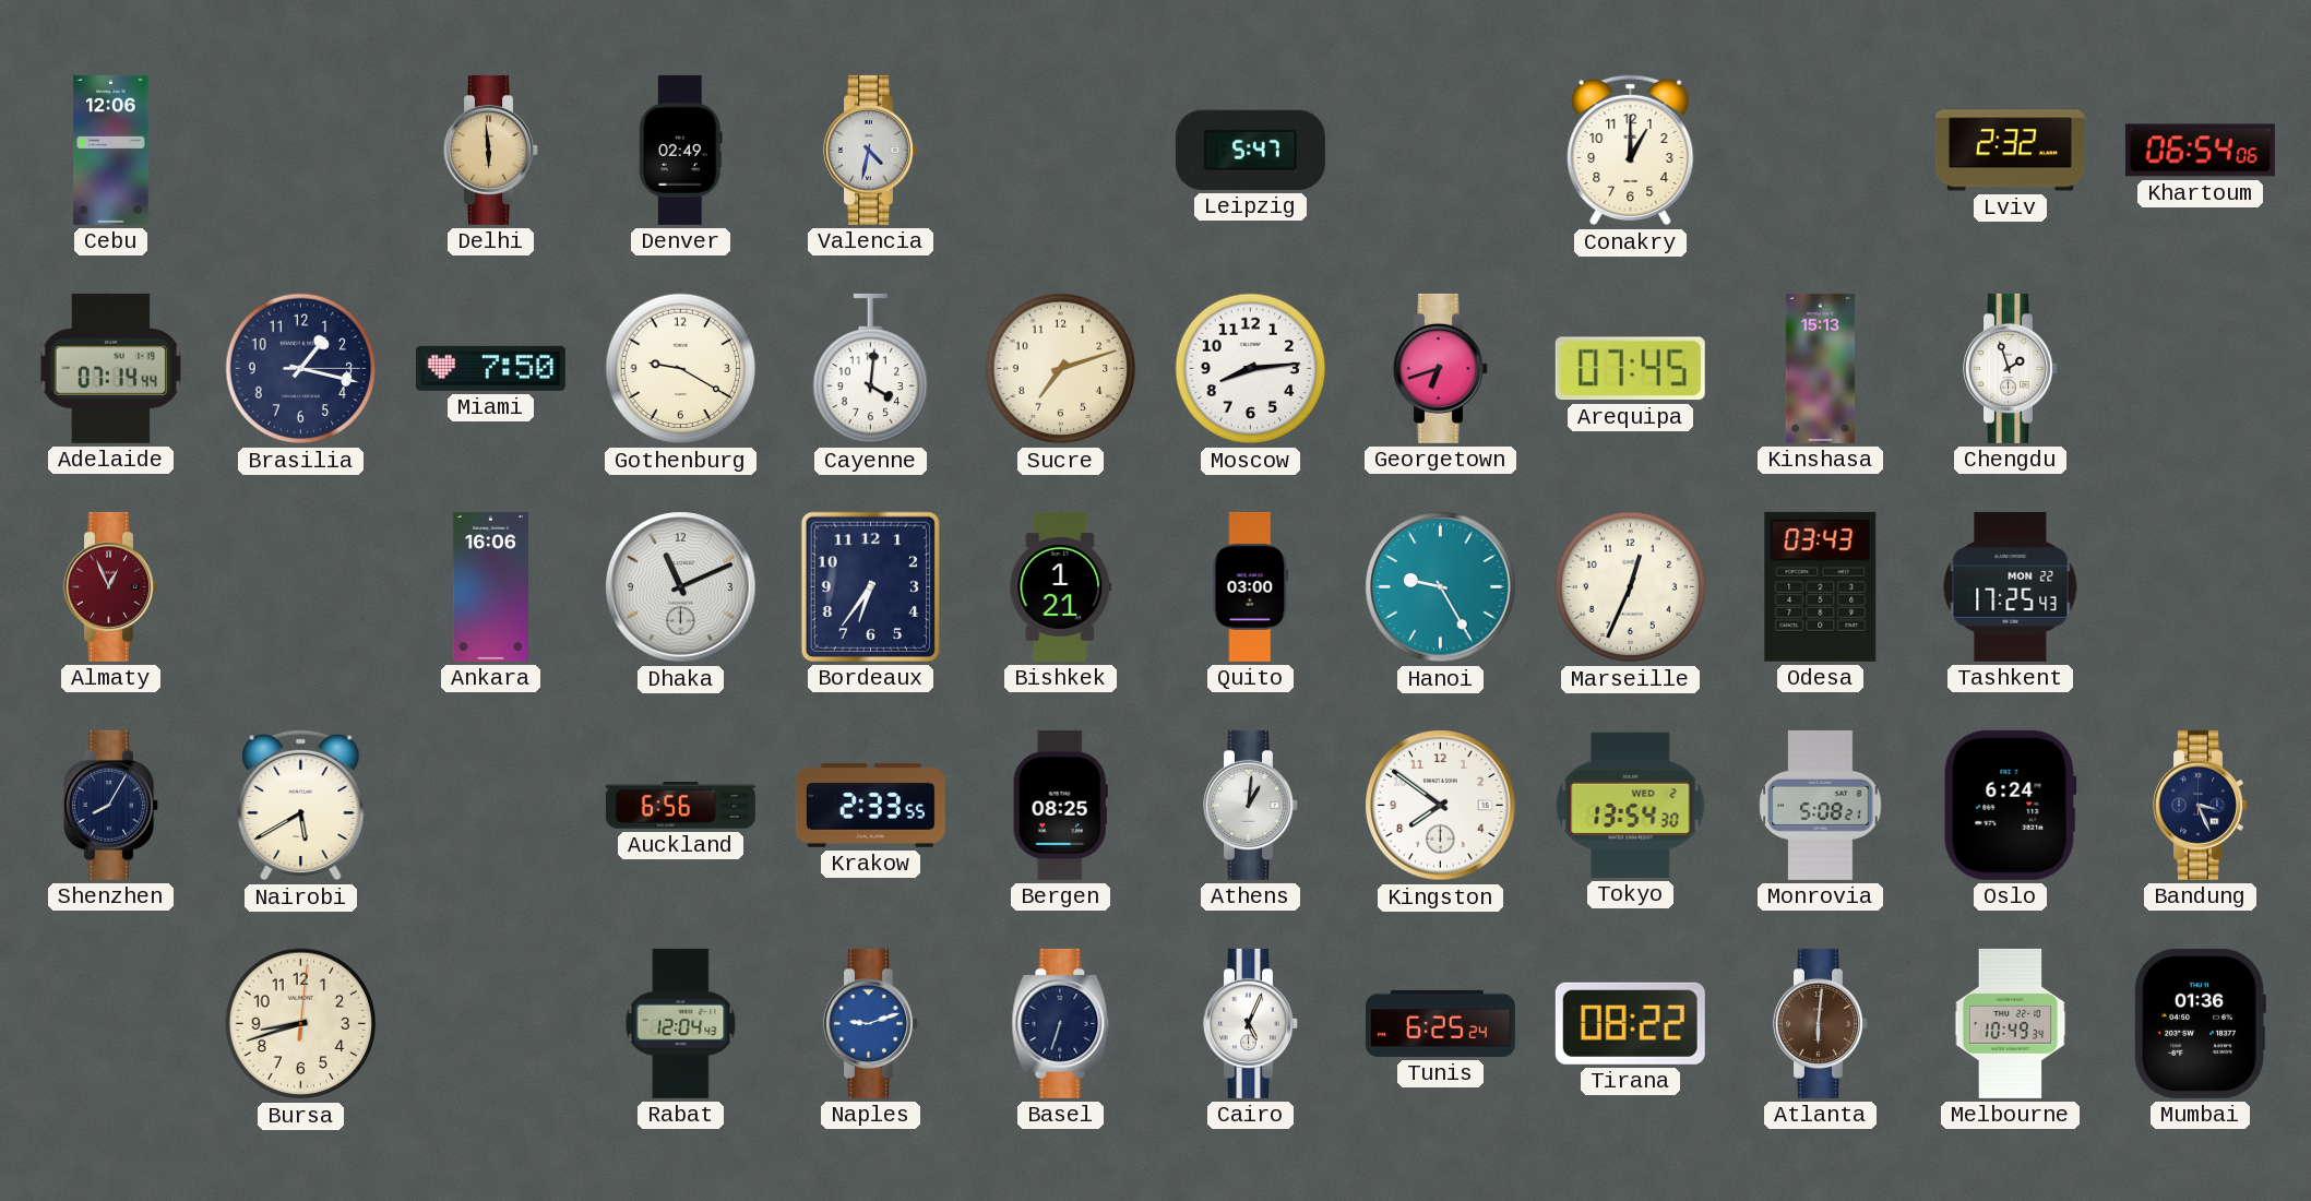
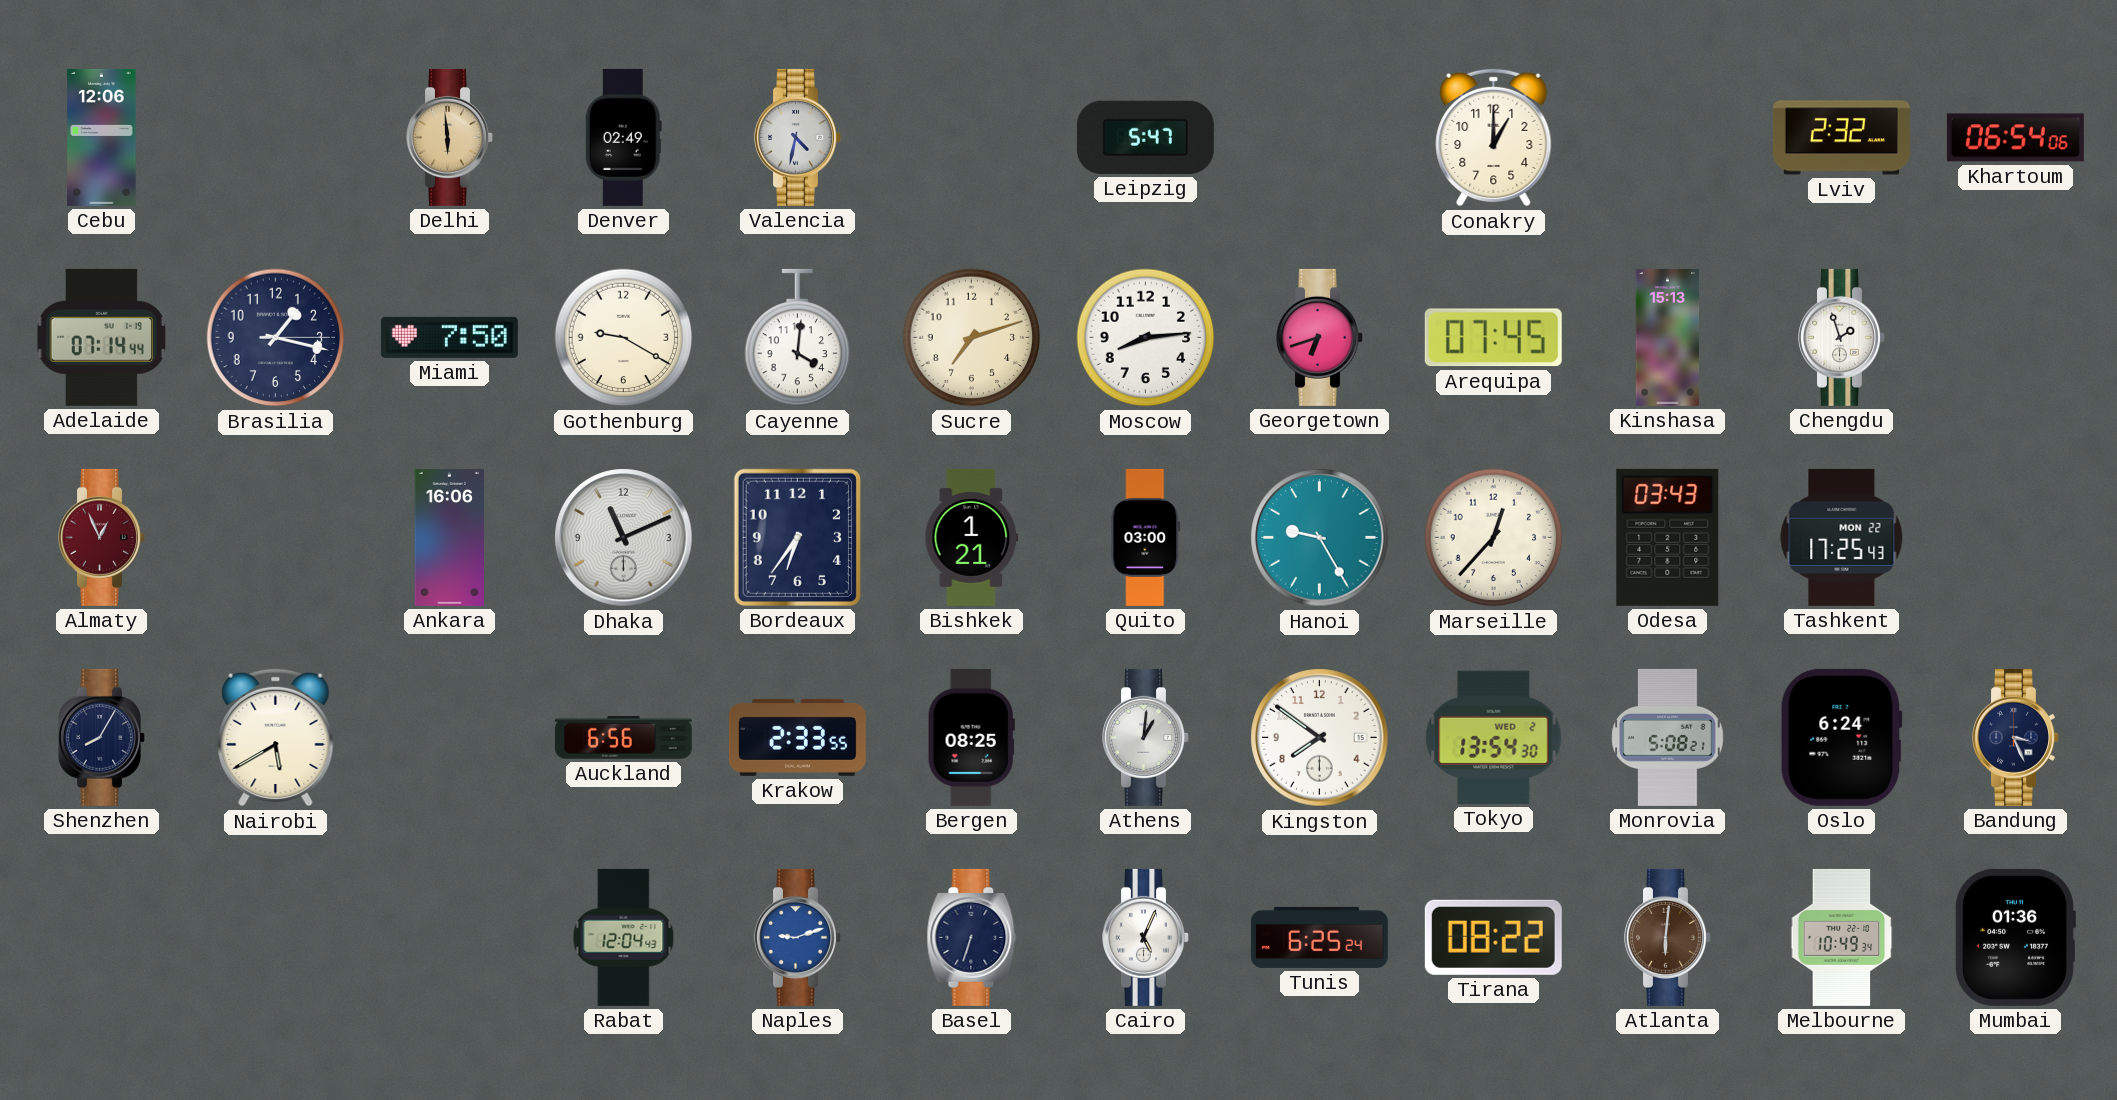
Marseille: 12:34 -> 12:37
Bursa: 8:42 -> none
